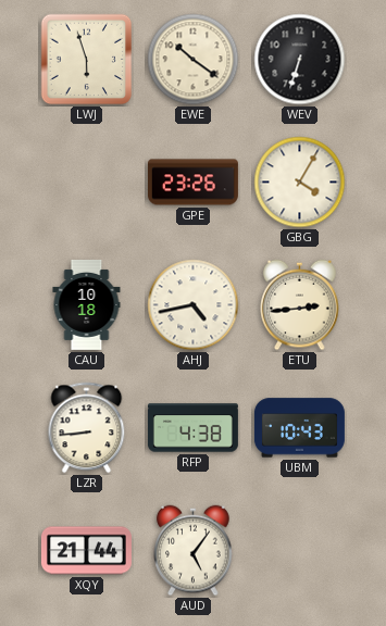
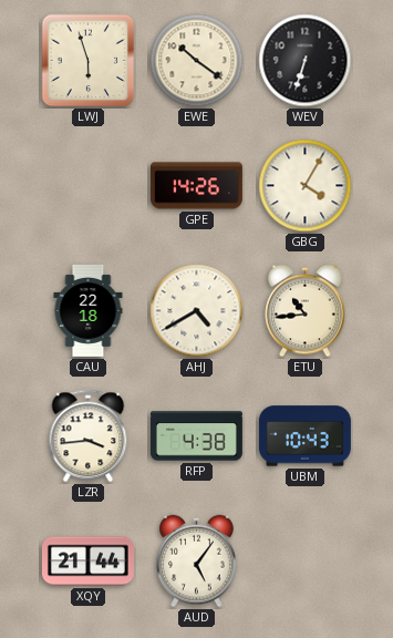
GPE: 23:26 -> 14:26
CAU: 10:18 -> 22:18
AHJ: 4:43 -> 4:40
ETU: 2:44 -> 10:44
LZR: 8:44 -> 3:44
